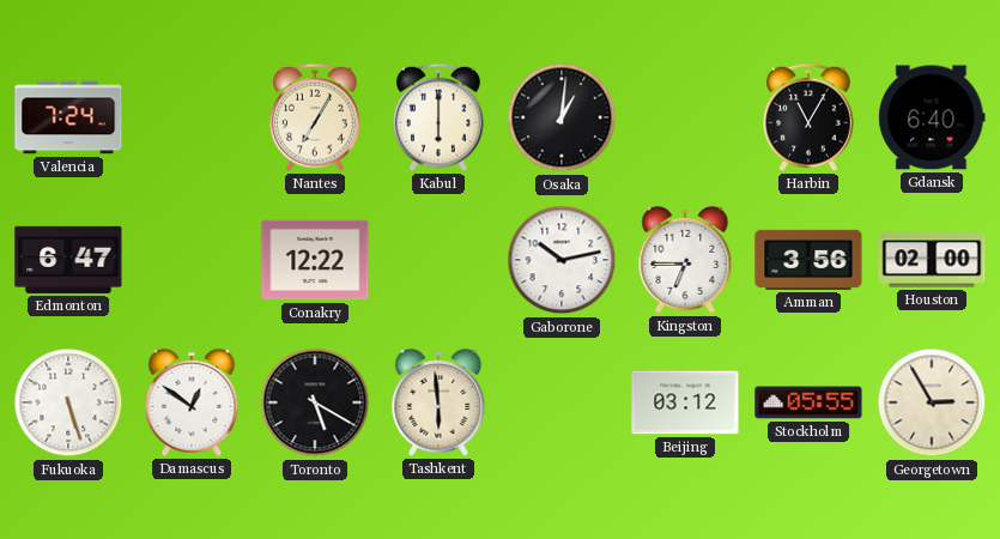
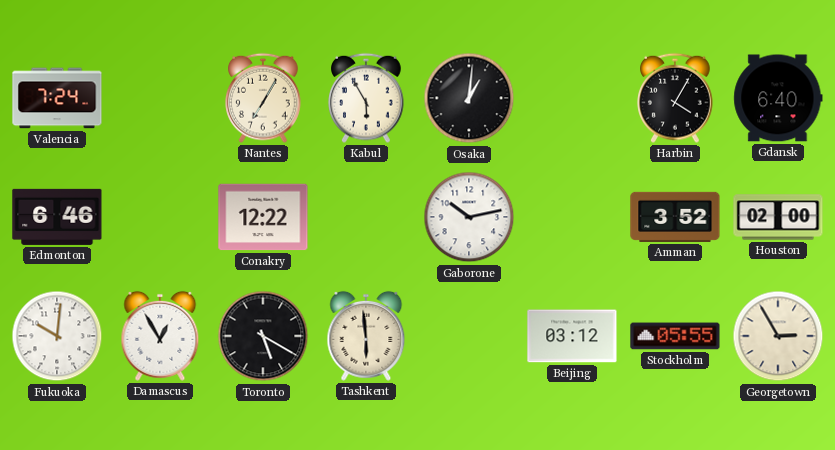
Kabul: 6:00 -> 5:55
Harbin: 11:05 -> 4:05
Edmonton: 6:47 -> 6:46
Kingston: 6:45 -> none
Amman: 3:56 -> 3:52
Fukuoka: 5:27 -> 10:01
Damascus: 12:51 -> 12:55
